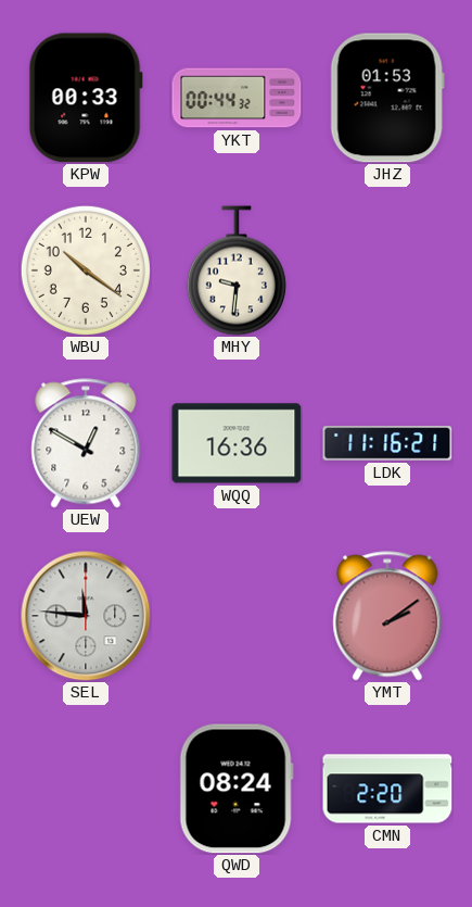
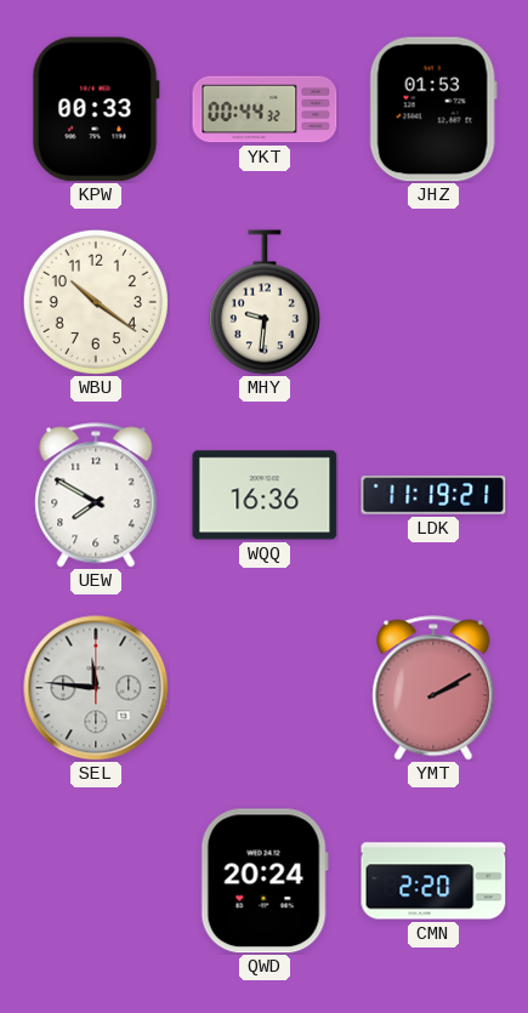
UEW: 12:50 -> 7:50
LDK: 11:16 -> 11:19
YMT: 2:09 -> 2:10
QWD: 08:24 -> 20:24
